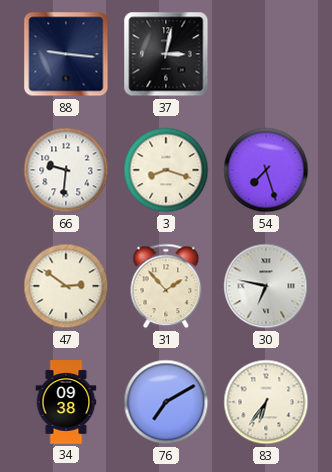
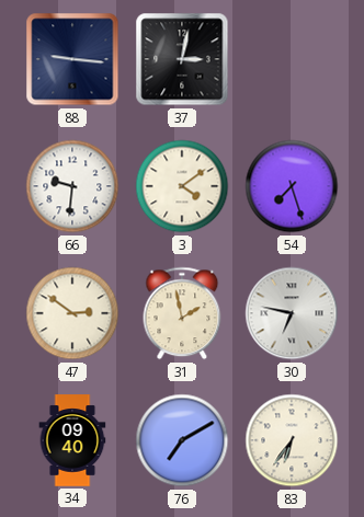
3: 8:18 -> 4:09
31: 1:53 -> 1:58
34: 09:38 -> 09:40
